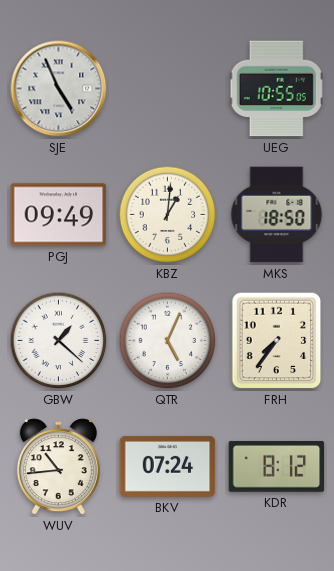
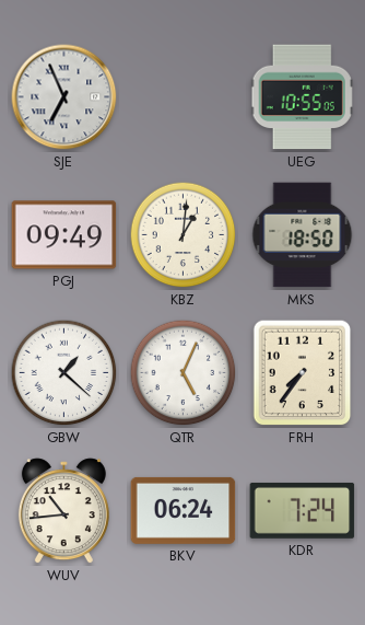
SJE: 4:56 -> 6:56
BKV: 07:24 -> 06:24
KDR: 8:12 -> 7:24
